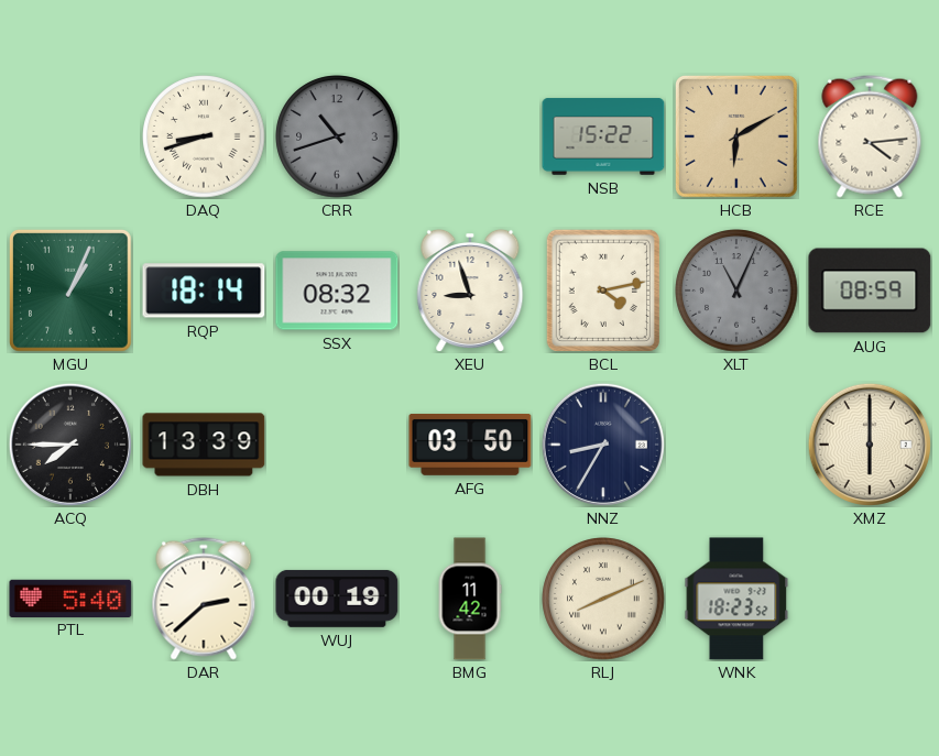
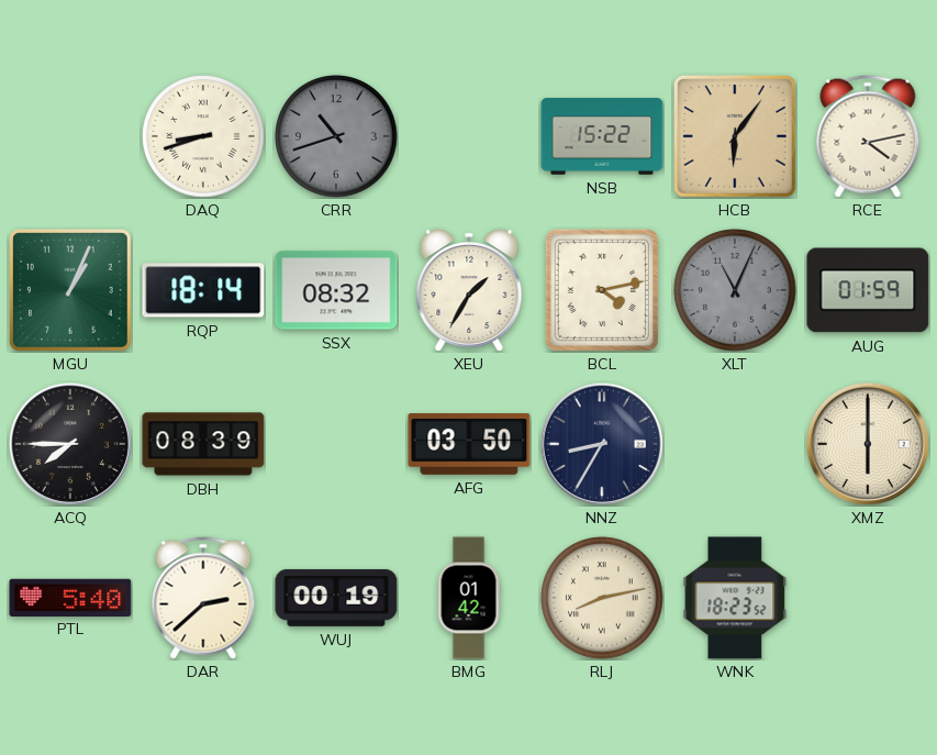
HCB: 6:10 -> 6:06
RCE: 4:14 -> 4:13
XEU: 8:57 -> 1:35
AUG: 08:59 -> 01:59
DBH: 13:39 -> 08:39
BMG: 11:42 -> 01:42
RLJ: 8:11 -> 8:13
